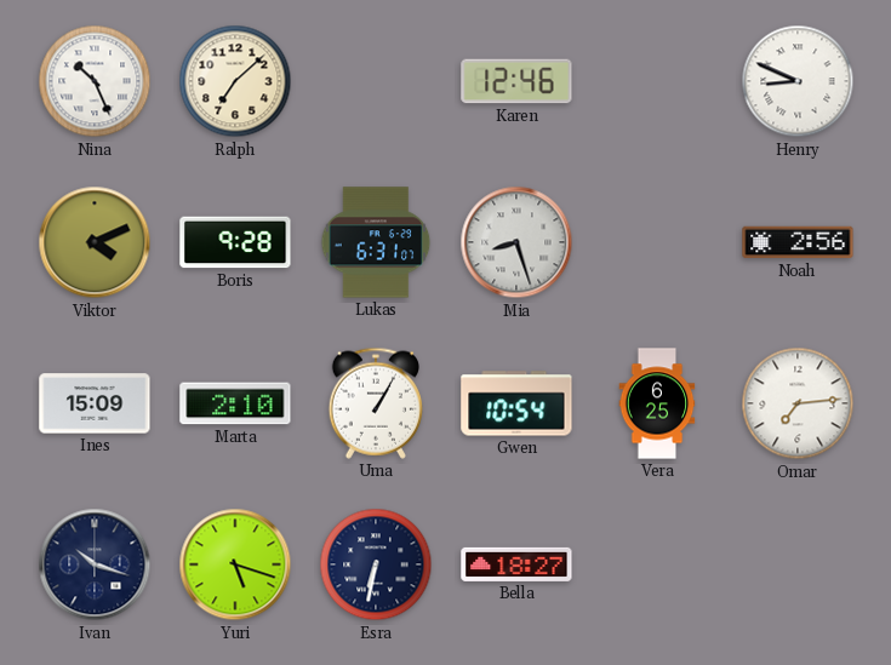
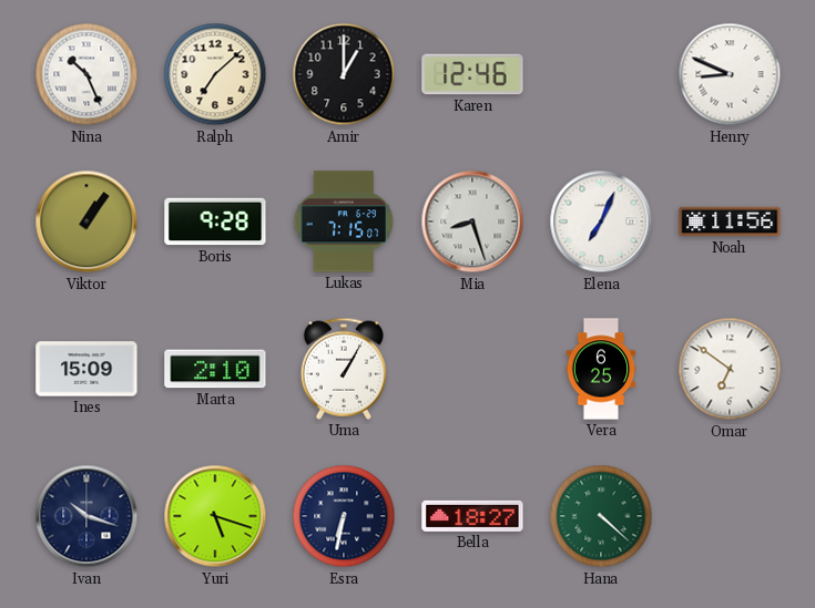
Amir: none -> 1:00
Viktor: 4:11 -> 1:06
Lukas: 6:31 -> 7:15
Elena: none -> 7:04
Noah: 2:56 -> 11:56
Gwen: 10:54 -> none
Omar: 7:14 -> 6:51
Hana: none -> 4:22
